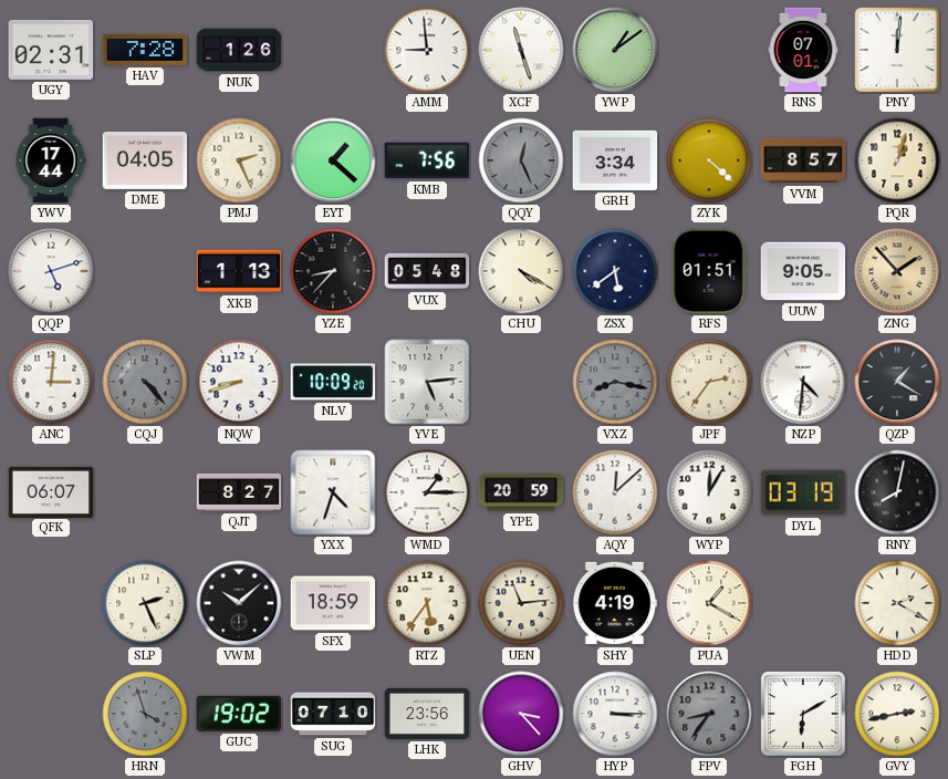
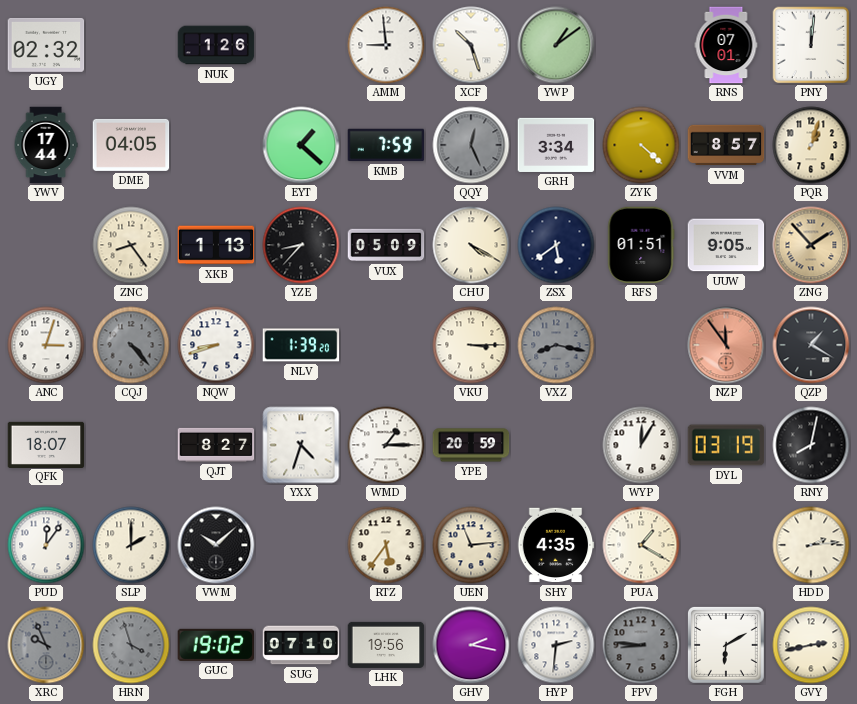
UGY: 02:31 -> 02:32
HAV: 7:28 -> none
XCF: 11:27 -> 10:27
PMJ: 2:26 -> none
KMB: 7:56 -> 7:59
QQP: 5:12 -> none
ZNC: none -> 8:24
VUX: 05:48 -> 05:09
ANC: 3:01 -> 3:03
NLV: 10:09 -> 1:39
YVE: 5:14 -> none
VKU: none -> 3:15
JPF: 2:36 -> none
NZP: 4:31 -> 11:54
NZP dial: white -> salmon
QFK: 06:07 -> 18:07
AQY: 12:08 -> none
PUD: none -> 12:06
SLP: 2:26 -> 2:00
SFX: 18:59 -> none
SHY: 4:19 -> 4:35
HDD: 2:20 -> 2:14
XRC: none -> 9:56
LHK: 23:56 -> 19:56
GHV: 3:23 -> 2:17
HYP: 3:15 -> 2:31
FPV: 8:36 -> 8:46
